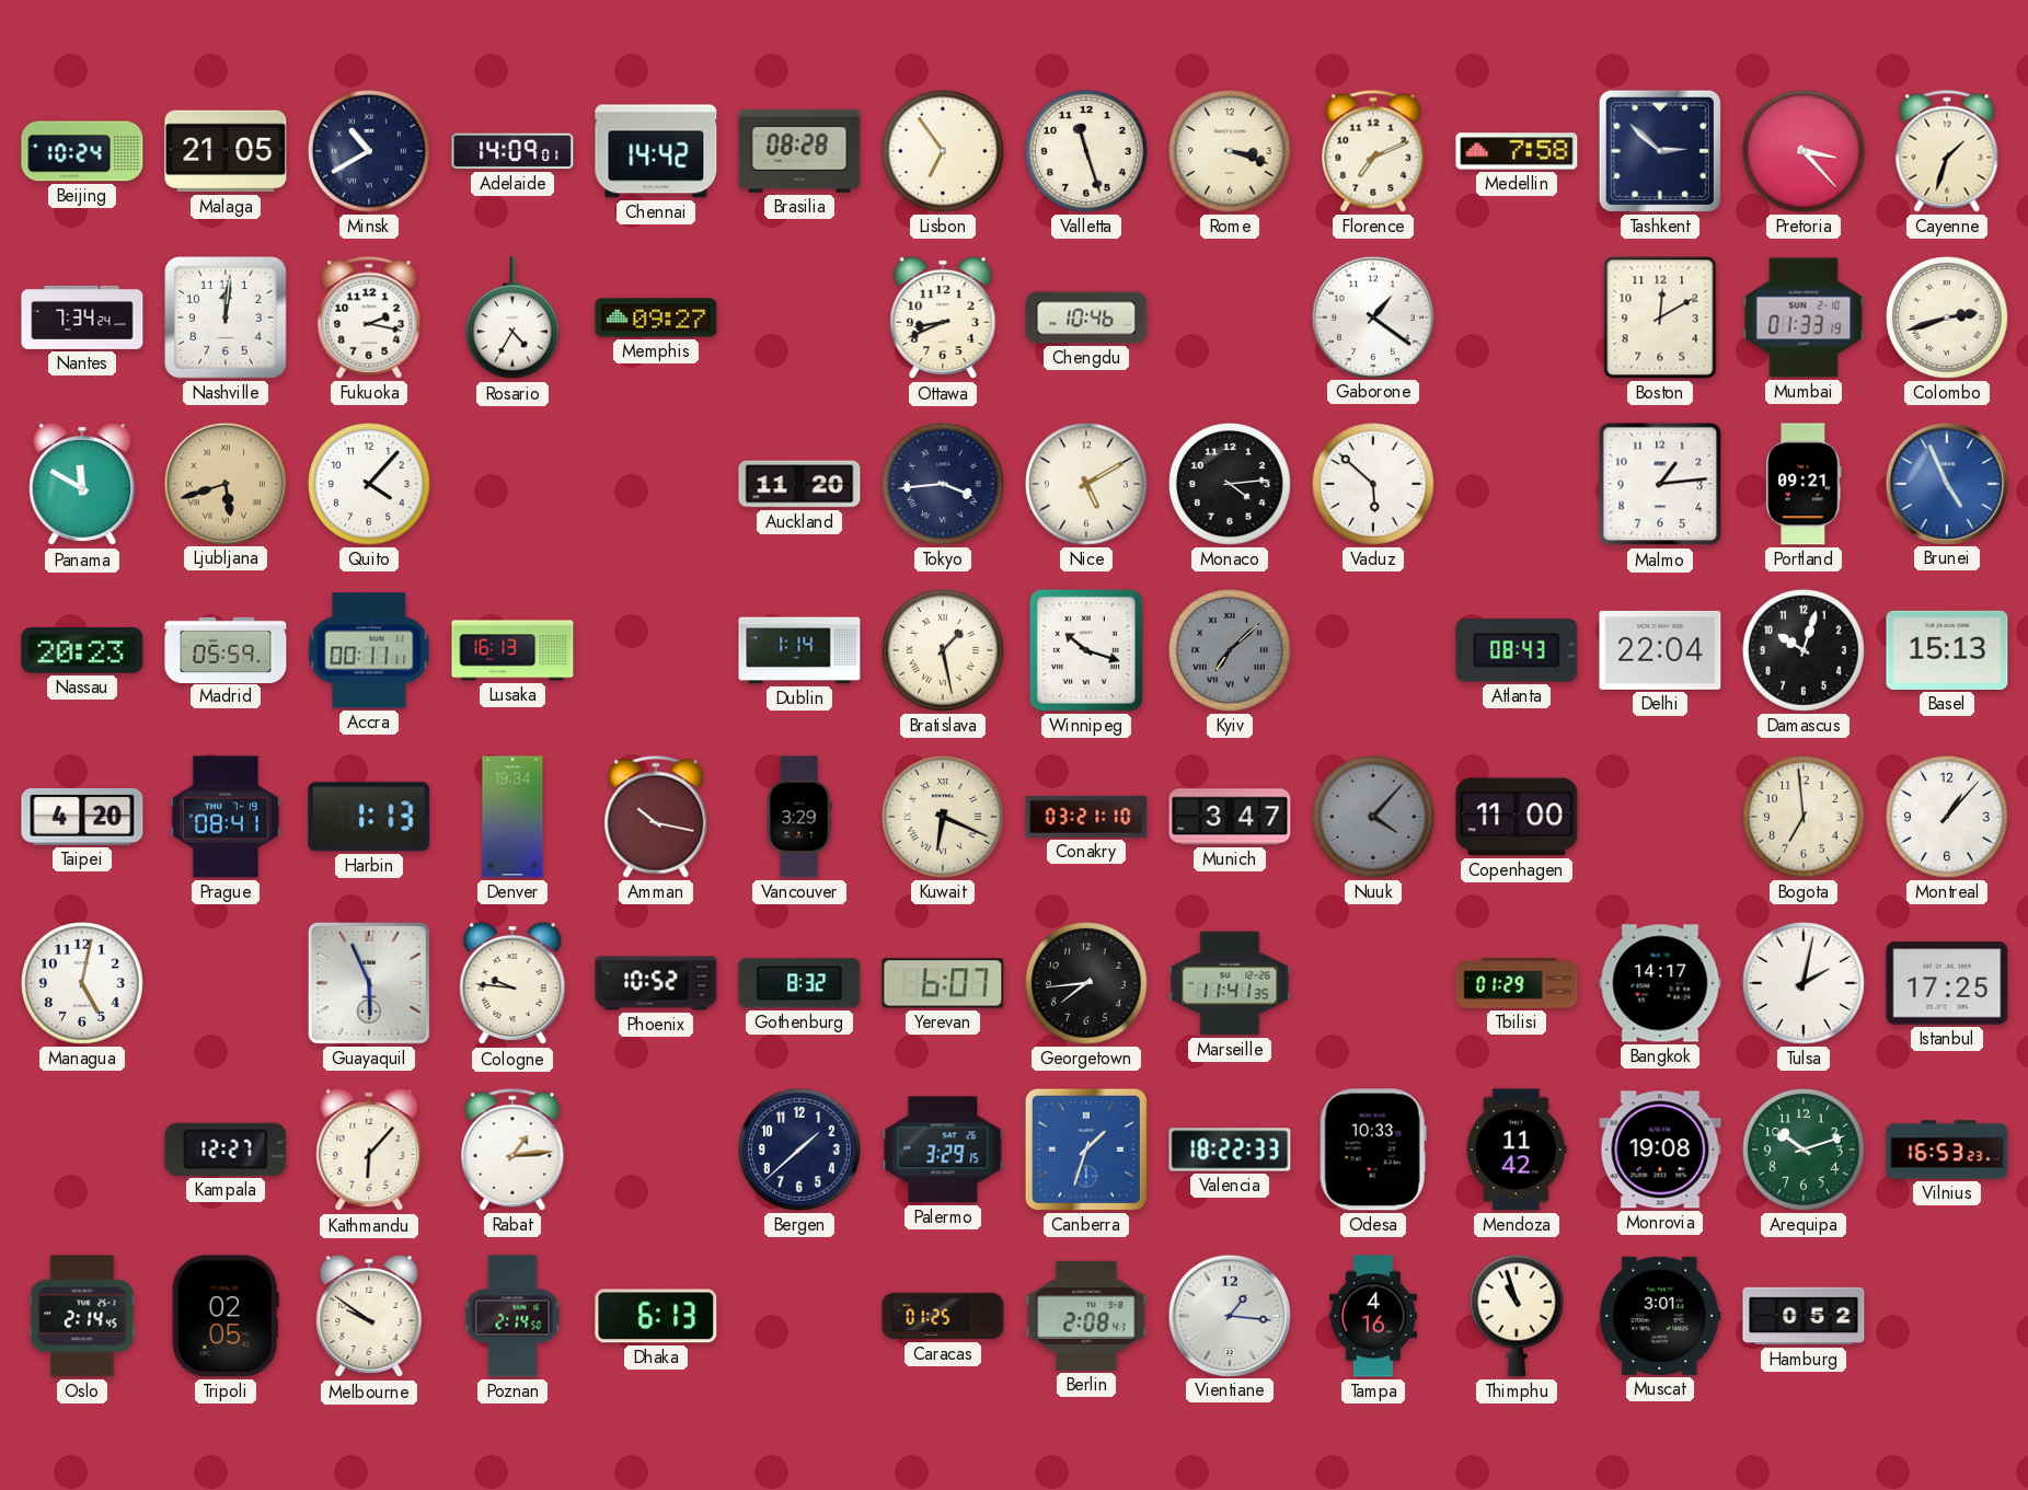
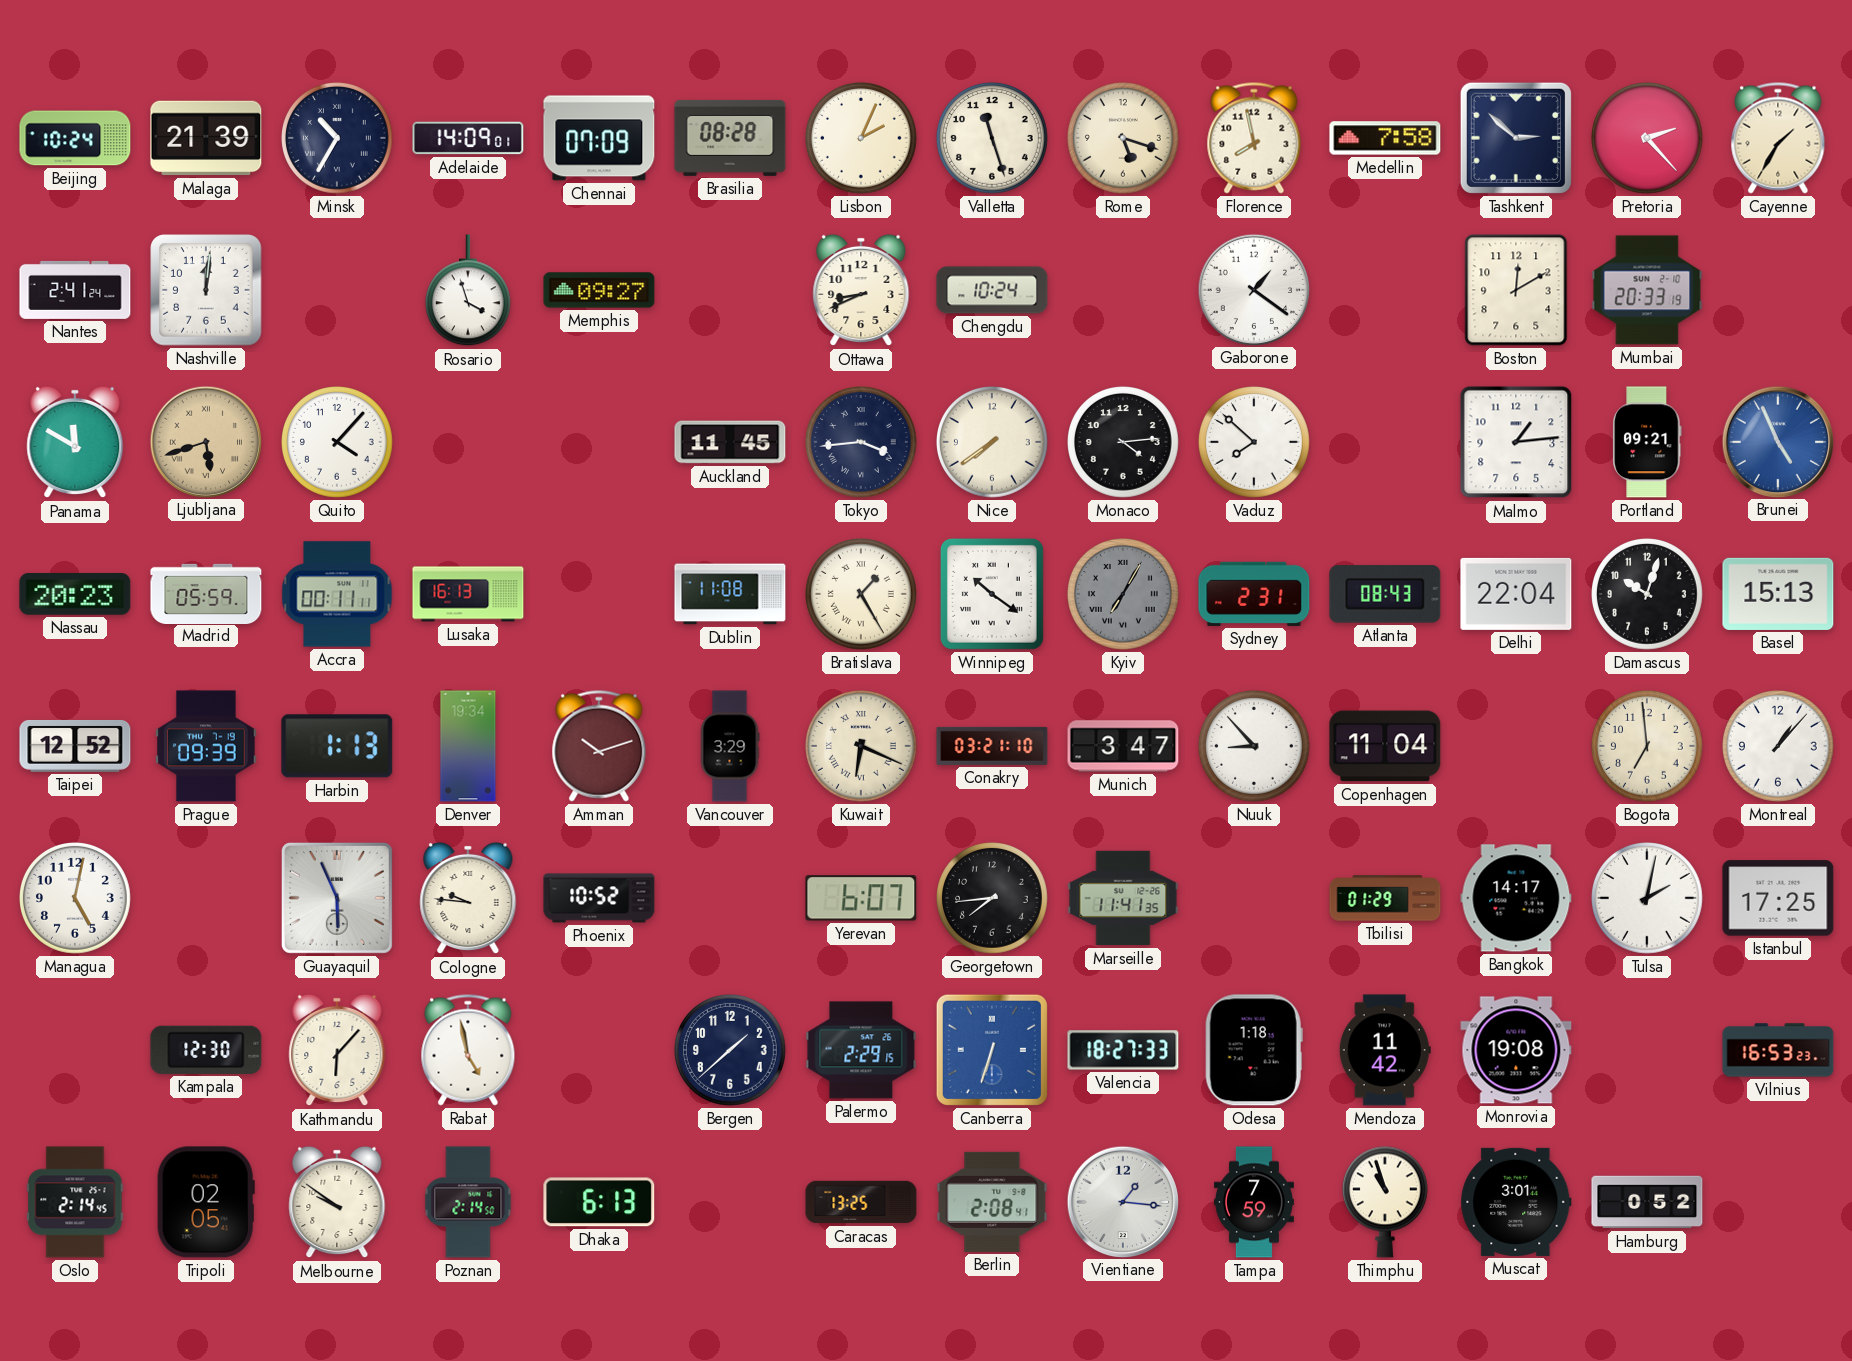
Malaga: 21:05 -> 21:39
Minsk: 10:40 -> 10:35
Chennai: 14:42 -> 07:09
Lisbon: 6:54 -> 2:04
Rome: 3:18 -> 5:18
Florence: 7:11 -> 7:58
Pretoria: 3:23 -> 2:23
Cayenne: 1:33 -> 1:35
Nantes: 7:34 -> 2:41
Fukuoka: 2:17 -> none
Rosario: 4:35 -> 3:57
Chengdu: 10:46 -> 10:24
Mumbai: 01:33 -> 20:33
Colombo: 2:42 -> none
Auckland: 11:20 -> 11:45
Nice: 5:10 -> 7:39
Vaduz: 5:52 -> 7:52
Dublin: 1:14 -> 11:08
Bratislava: 1:28 -> 1:25
Winnipeg: 10:18 -> 10:21
Kyiv: 7:08 -> 7:05
Sydney: none -> 2:31
Taipei: 4:20 -> 12:52
Prague: 08:41 -> 09:39
Amman: 10:17 -> 10:12
Nuuk: 4:07 -> 8:53
Nuuk dial: grey -> white
Copenhagen: 11:00 -> 11:04
Gothenburg: 8:32 -> none
Kampala: 12:27 -> 12:30
Rabat: 1:14 -> 4:58
Palermo: 3:29 -> 2:29
Canberra: 1:33 -> 6:33
Valencia: 18:22 -> 18:27
Odesa: 10:33 -> 1:18
Arequipa: 10:12 -> none
Caracas: 01:25 -> 13:25
Tampa: 4:16 -> 7:59
